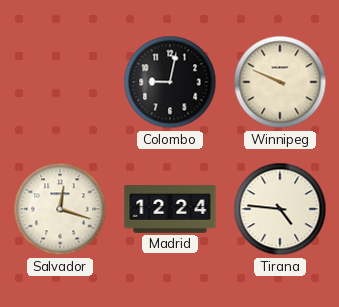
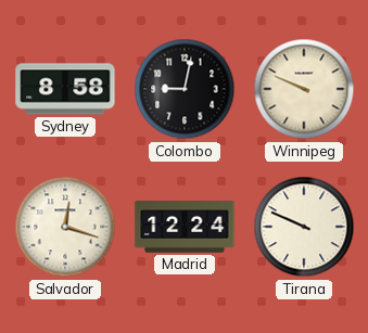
Sydney: none -> 8:58
Tirana: 4:46 -> 9:49
